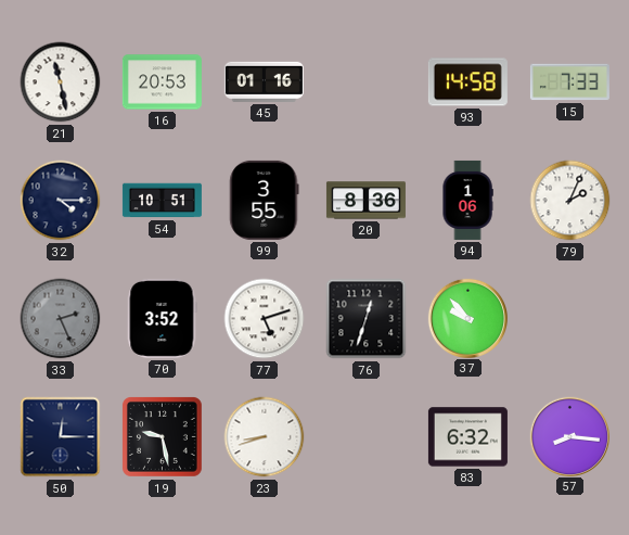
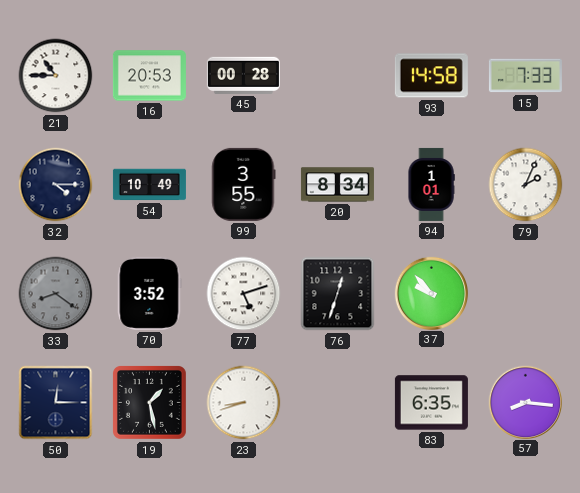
21: 11:28 -> 10:45
45: 01:16 -> 00:28
54: 10:51 -> 10:49
20: 8:36 -> 8:34
94: 1:06 -> 1:01
33: 2:26 -> 8:21
19: 9:28 -> 1:28
83: 6:32 -> 6:35
